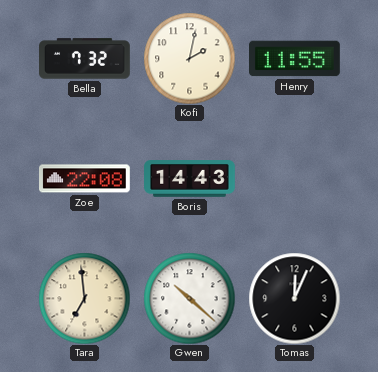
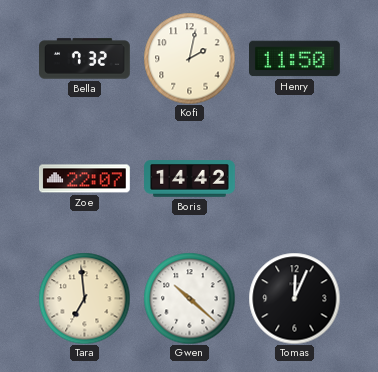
Henry: 11:55 -> 11:50
Zoe: 22:08 -> 22:07
Boris: 14:43 -> 14:42
